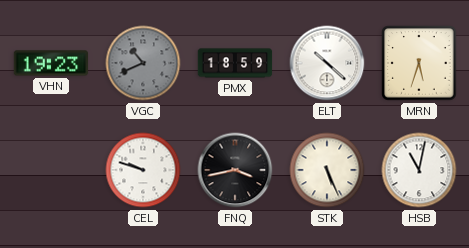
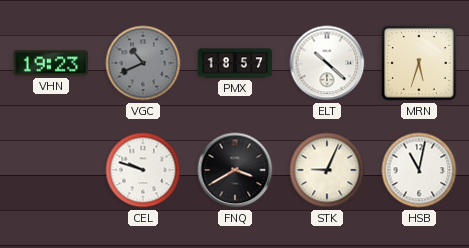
PMX: 18:59 -> 18:57
FNQ: 3:43 -> 3:40
STK: 5:26 -> 9:04
